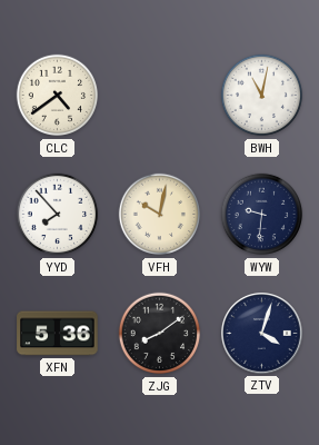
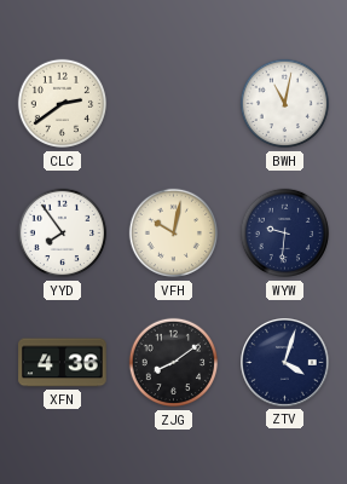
CLC: 4:39 -> 2:39
YYD: 7:53 -> 7:54
XFN: 5:36 -> 4:36
